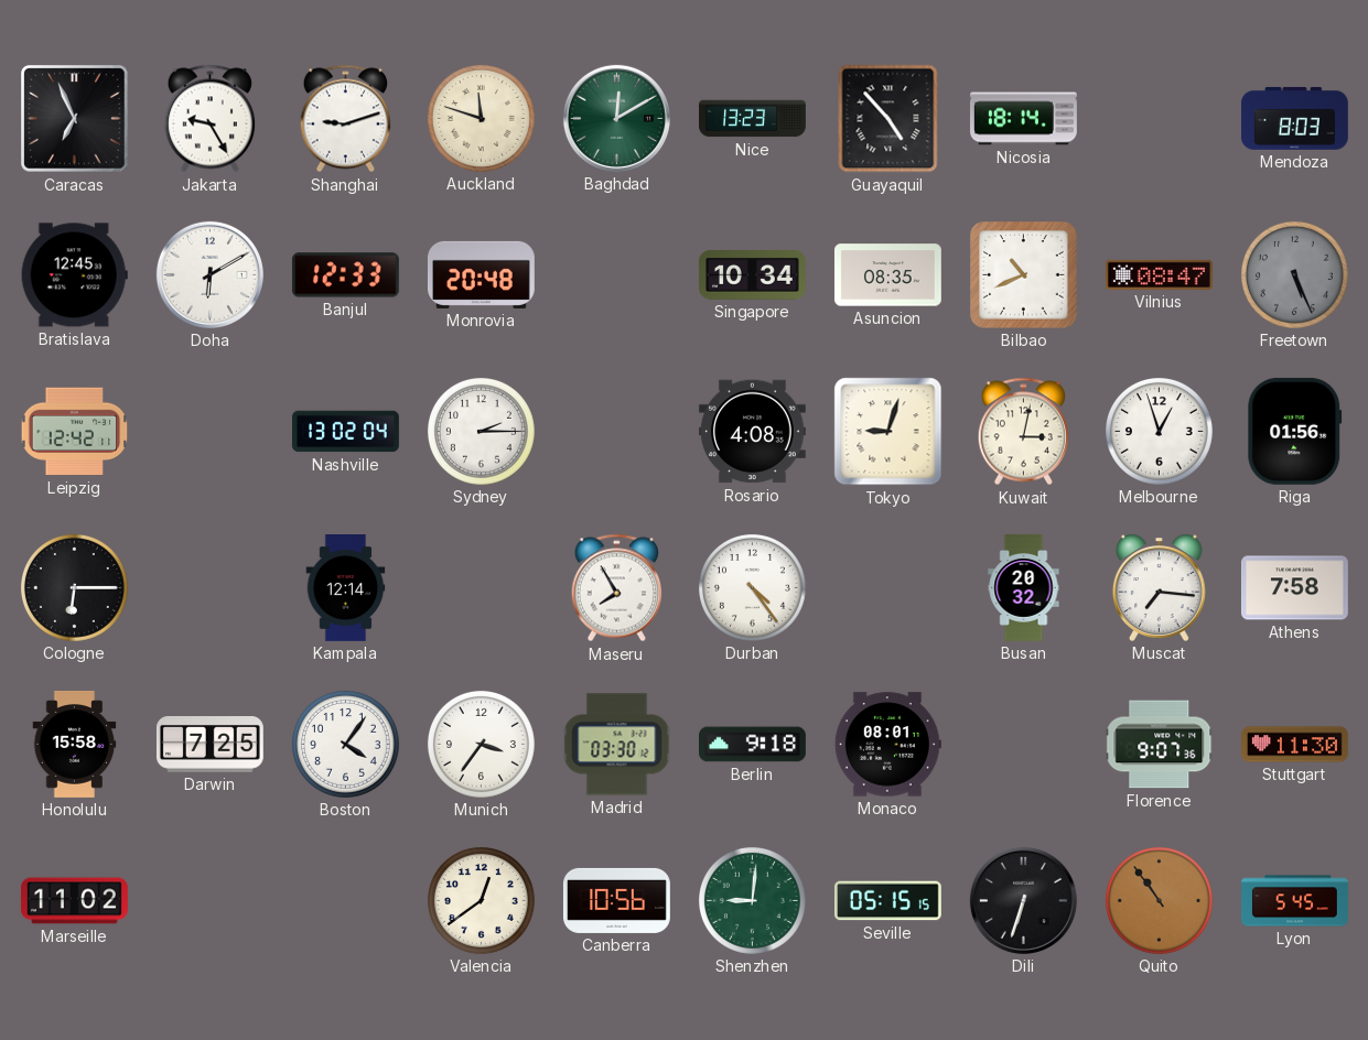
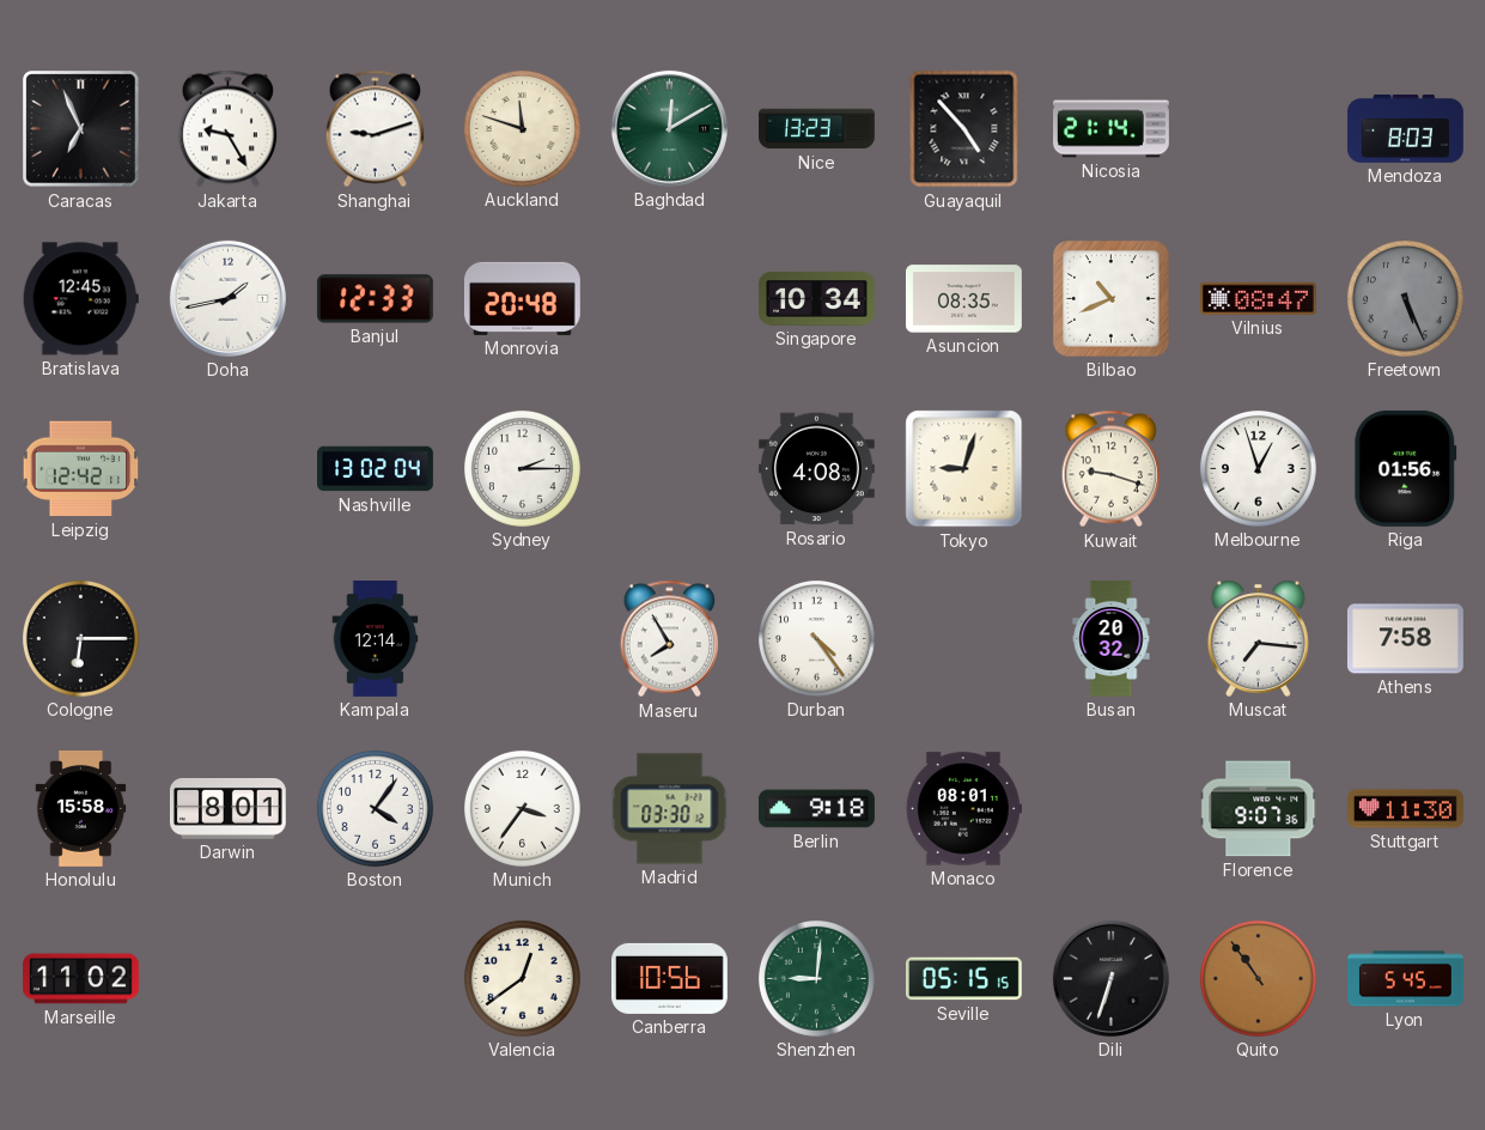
Nicosia: 18:14 -> 21:14
Doha: 6:10 -> 1:43
Kuwait: 3:02 -> 9:18
Darwin: 7:25 -> 8:01
